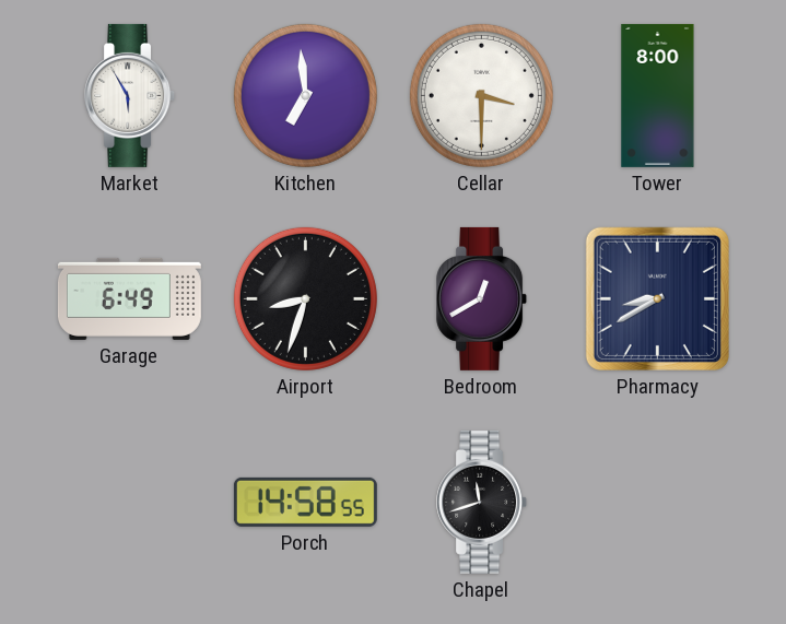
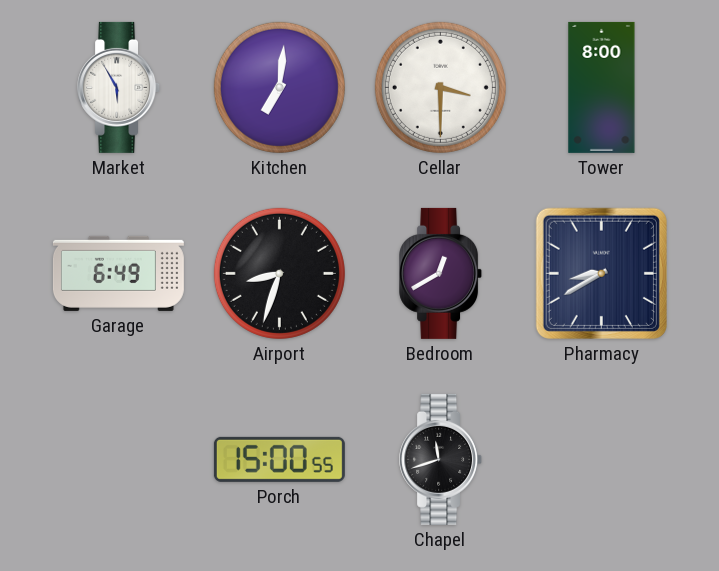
Kitchen: 6:59 -> 7:01
Porch: 14:58 -> 15:00
